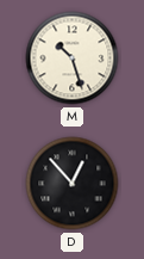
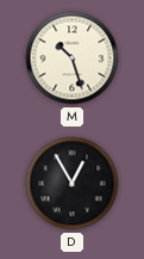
D: 12:53 -> 12:55
